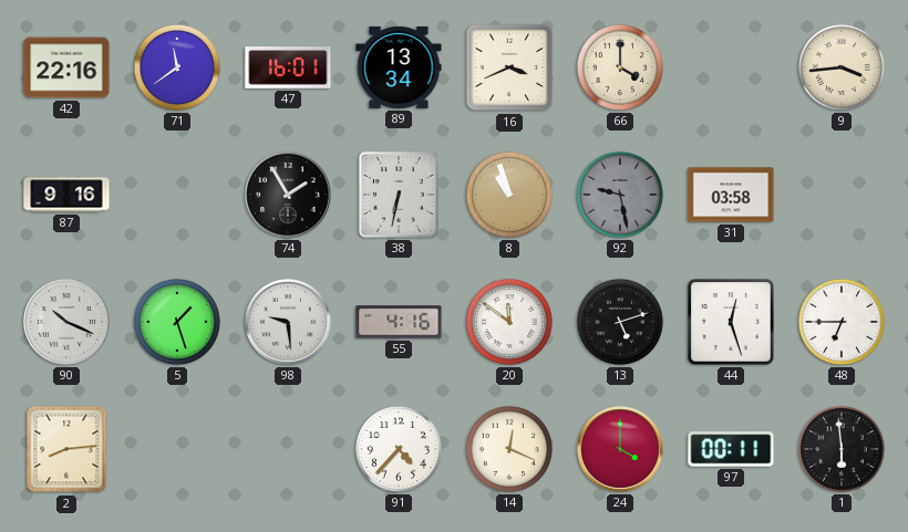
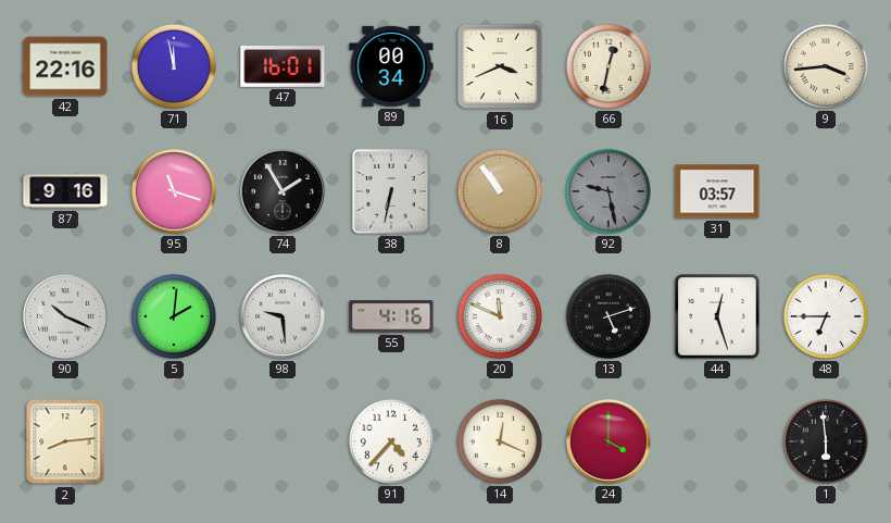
71: 11:39 -> 11:58
89: 13:34 -> 00:34
66: 4:00 -> 12:32
95: none -> 11:18
8: 10:57 -> 10:54
31: 03:58 -> 03:57
5: 1:27 -> 2:01
20: 11:51 -> 11:49
97: 00:11 -> none
